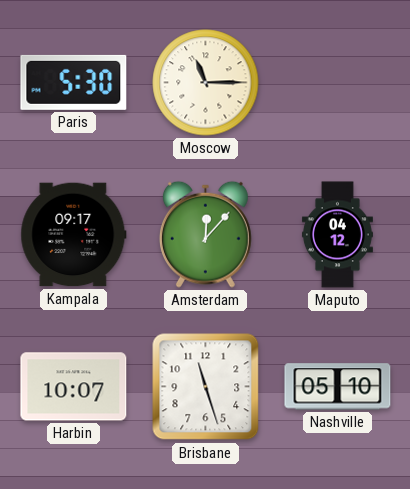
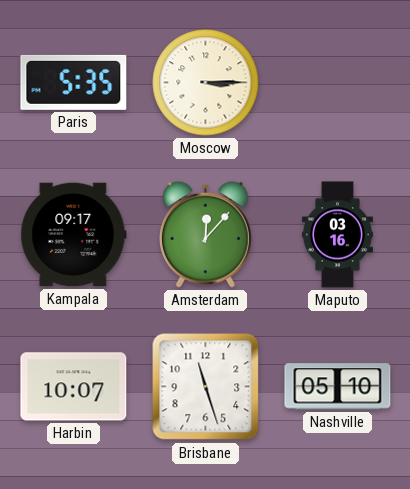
Paris: 5:30 -> 5:35
Moscow: 11:15 -> 3:15
Maputo: 04:12 -> 03:16
